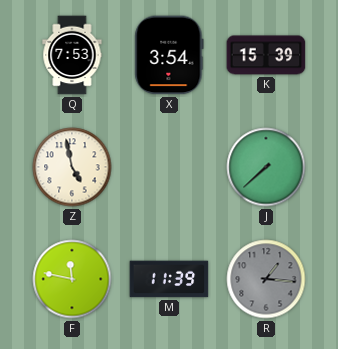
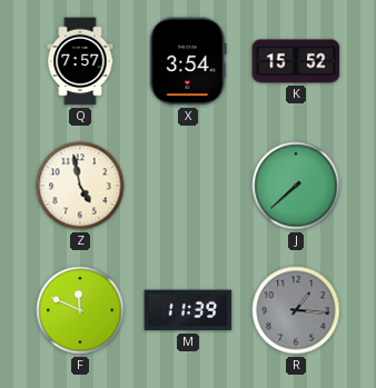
Q: 7:53 -> 7:57
K: 15:39 -> 15:52
F: 11:47 -> 11:49
